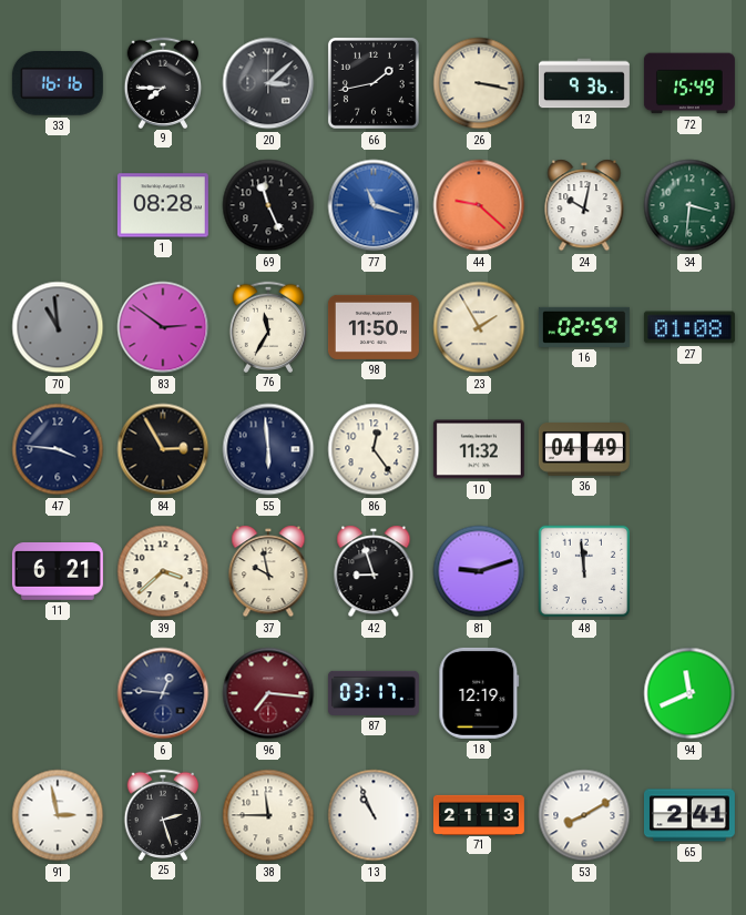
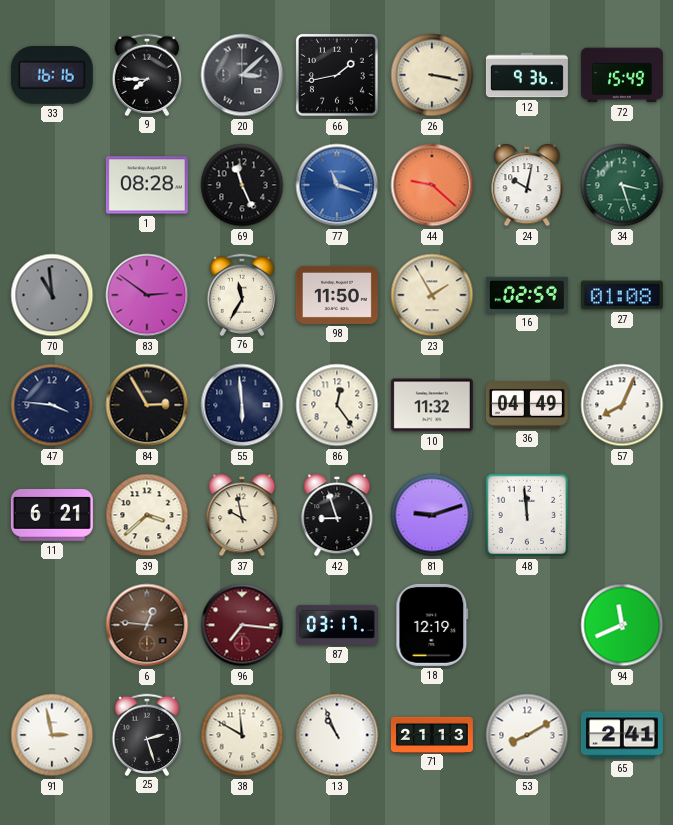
34: 3:31 -> 3:27
57: none -> 8:04
6 dial: navy -> brown
38: 11:45 -> 11:50
